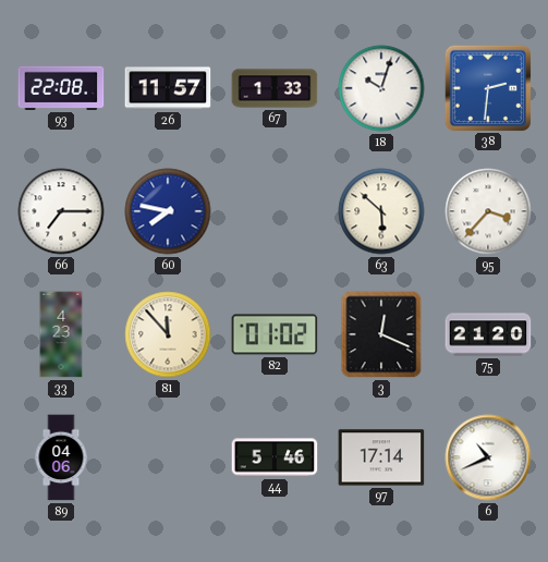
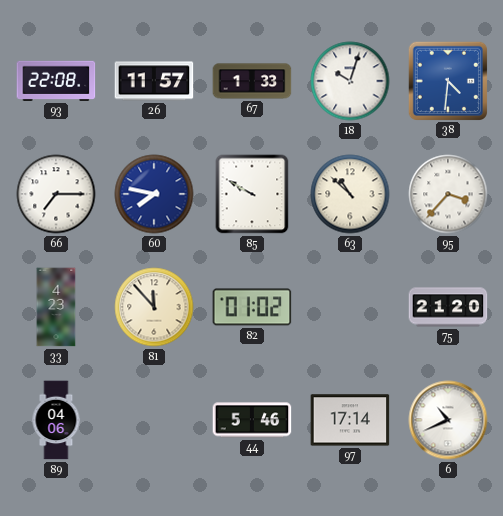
38: 2:31 -> 4:31
85: none -> 9:50
63: 5:52 -> 10:52
3: 12:19 -> none
